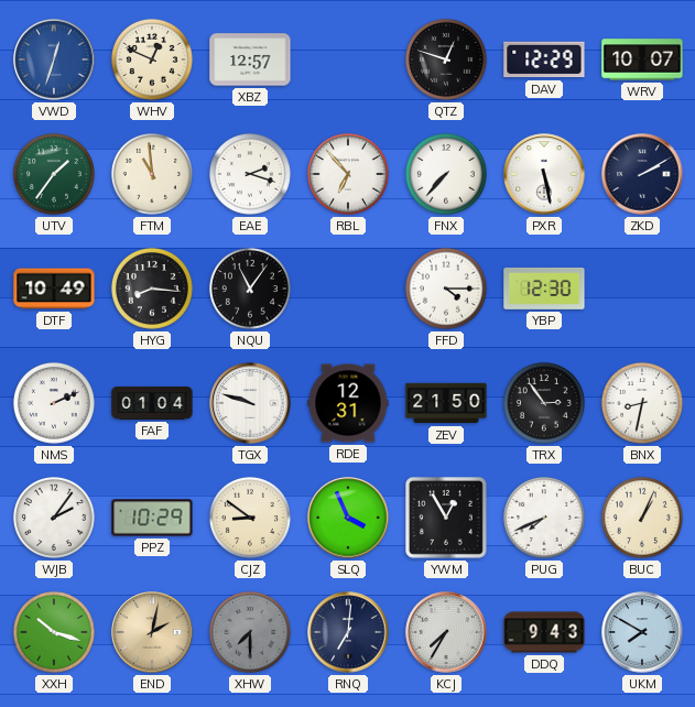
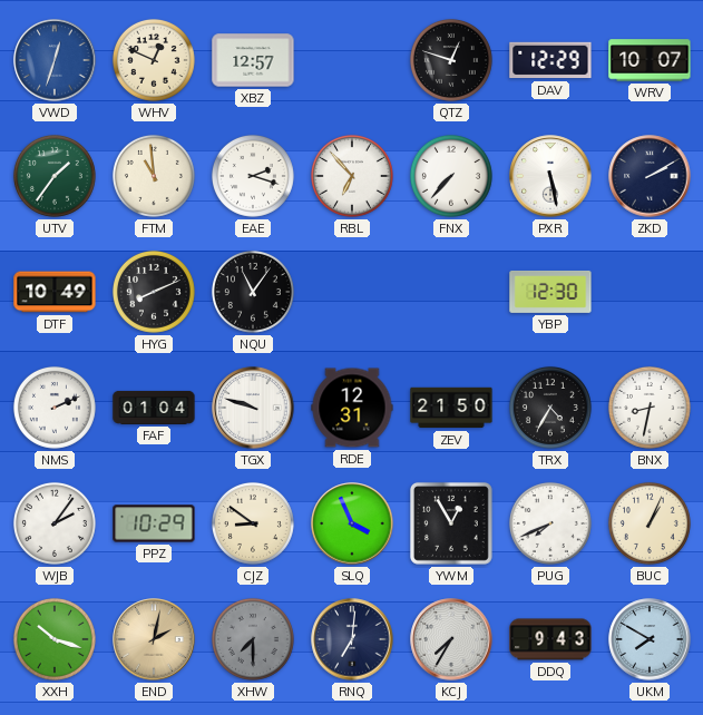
HYG: 8:16 -> 8:11
FFD: 4:15 -> none
TRX: 2:54 -> 4:35
